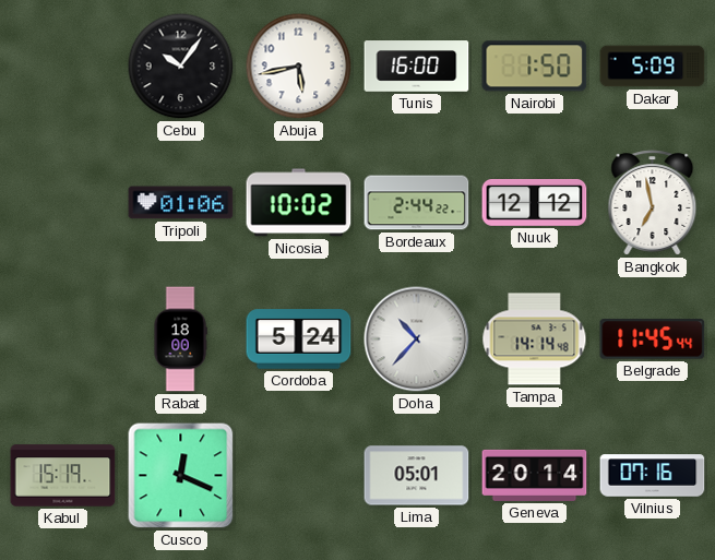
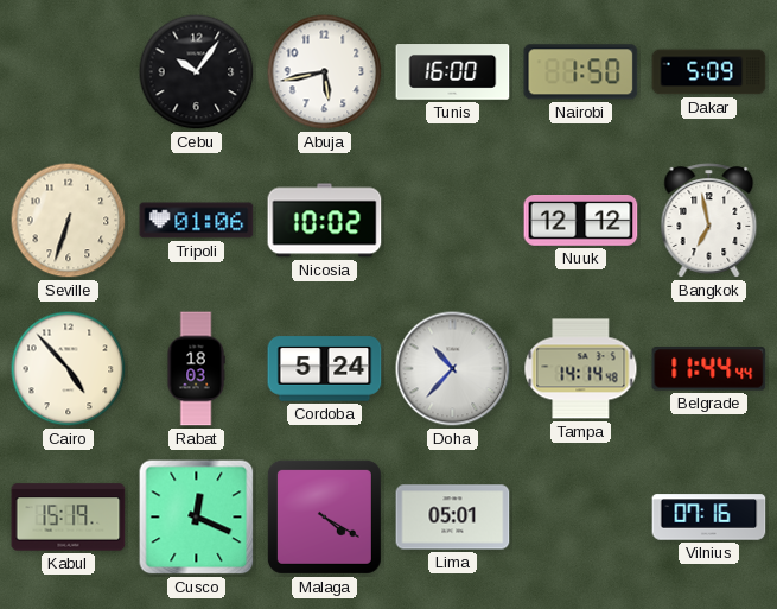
Seville: none -> 6:33
Bordeaux: 2:44 -> none
Cairo: none -> 4:53
Rabat: 18:00 -> 18:03
Belgrade: 11:45 -> 11:44
Malaga: none -> 4:20
Geneva: 20:14 -> none
